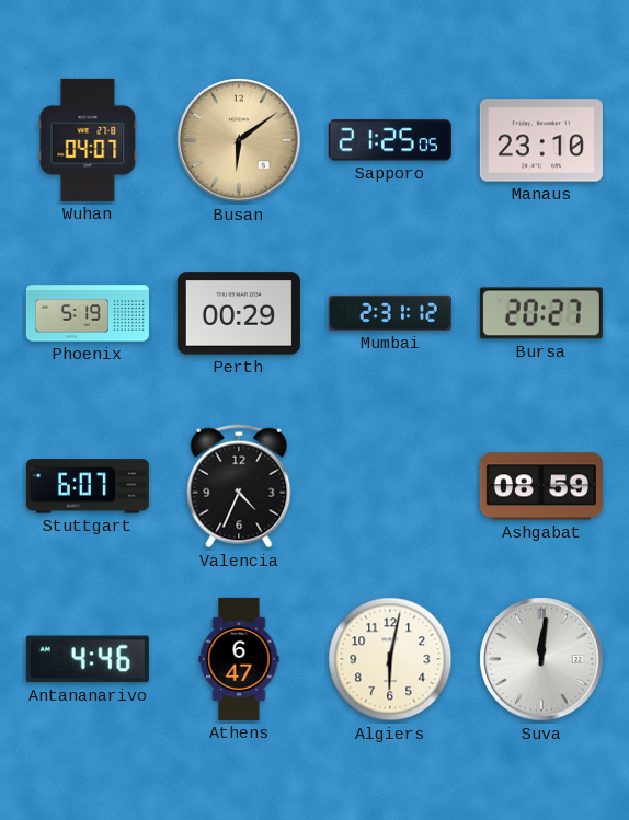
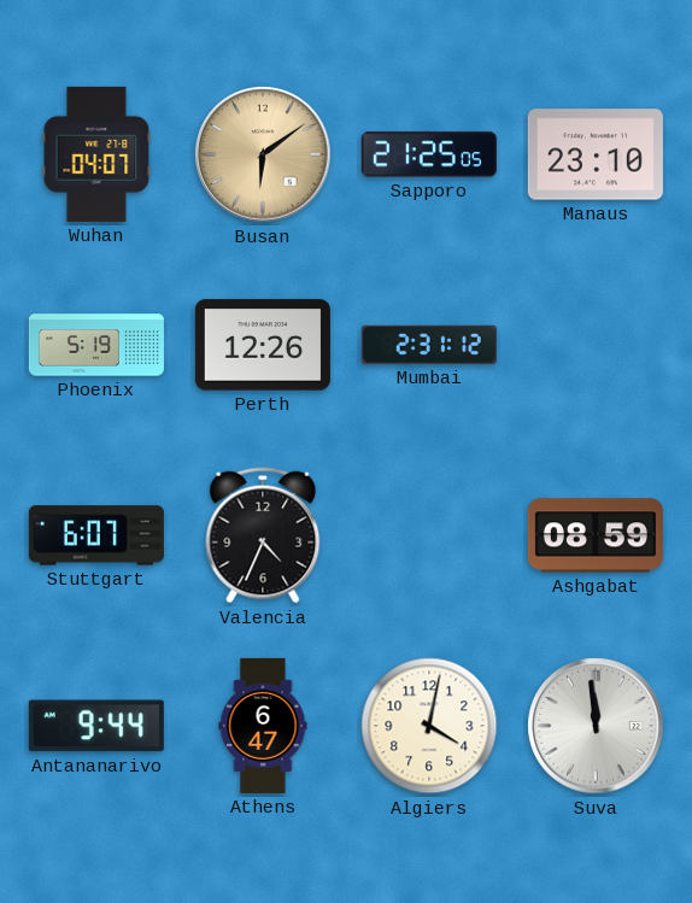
Perth: 00:29 -> 12:26
Bursa: 20:27 -> none
Antananarivo: 4:46 -> 9:44
Algiers: 6:02 -> 4:02
Suva: 12:01 -> 11:59
